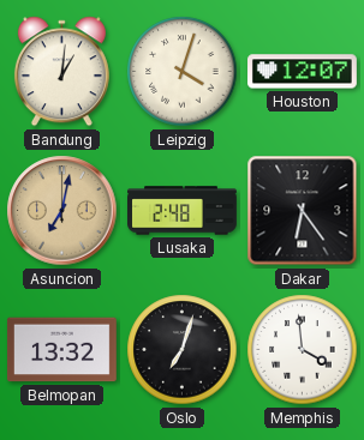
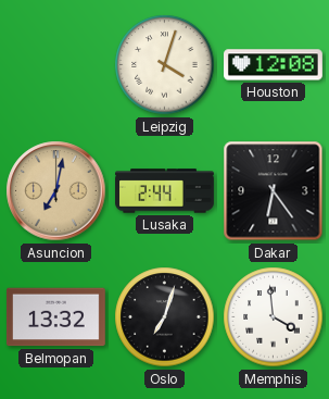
Bandung: 1:01 -> none
Houston: 12:07 -> 12:08
Lusaka: 2:48 -> 2:44
